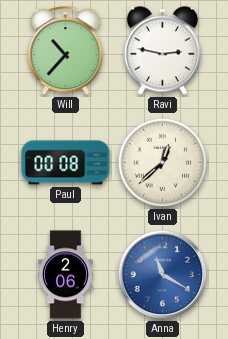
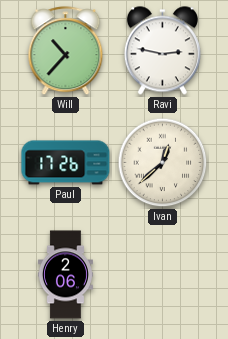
Paul: 00:08 -> 17:26
Anna: 11:20 -> none
